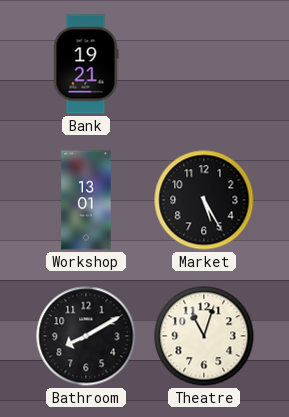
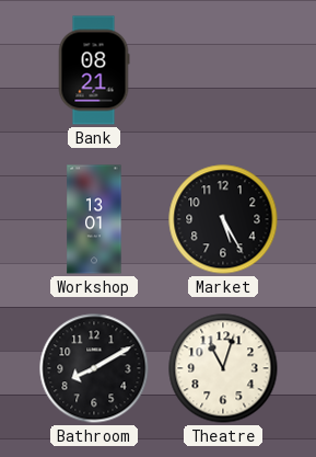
Bank: 19:21 -> 08:21
